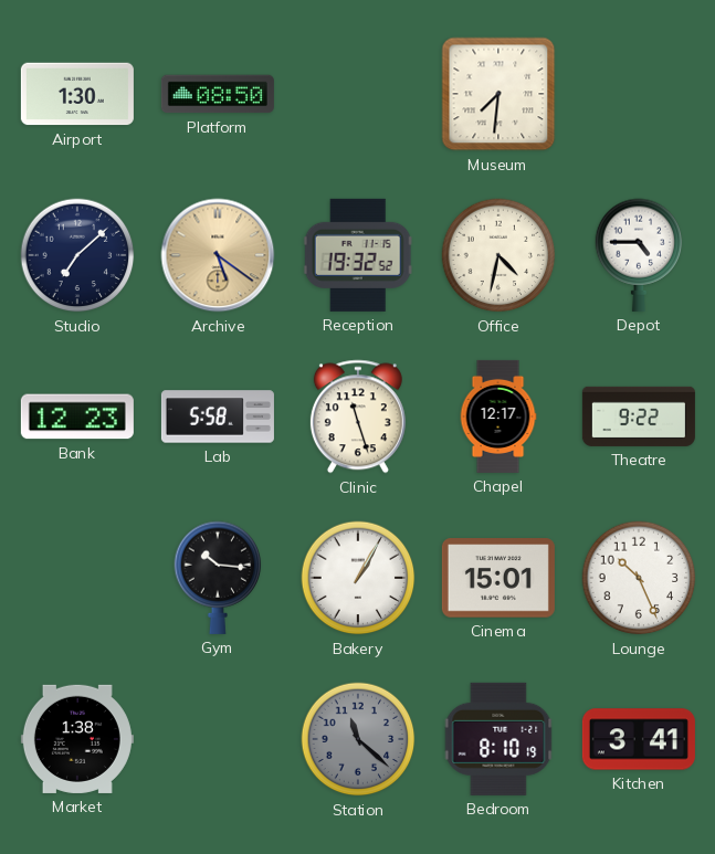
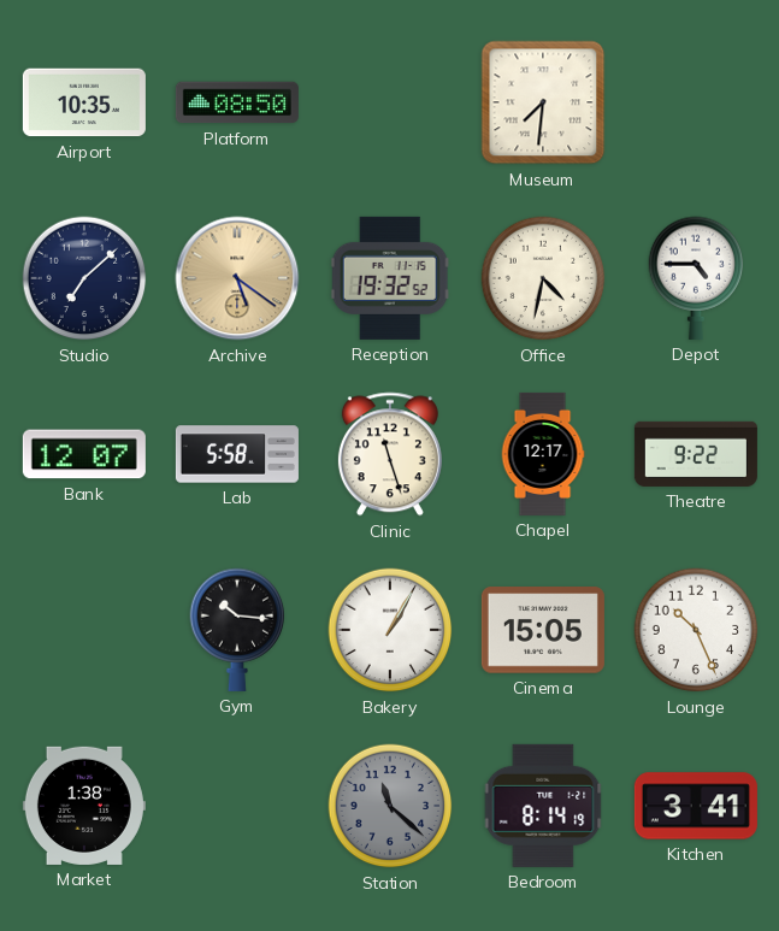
Airport: 1:30 -> 10:35
Bank: 12:23 -> 12:07
Cinema: 15:01 -> 15:05
Bedroom: 8:10 -> 8:14
